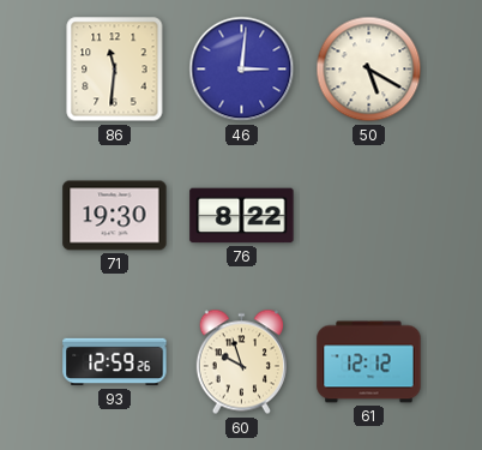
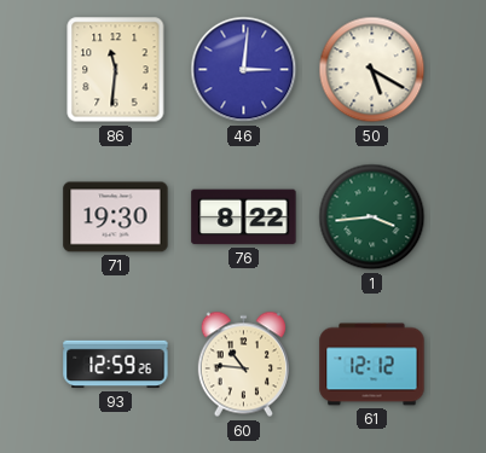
1: none -> 3:44
60: 9:57 -> 10:46
